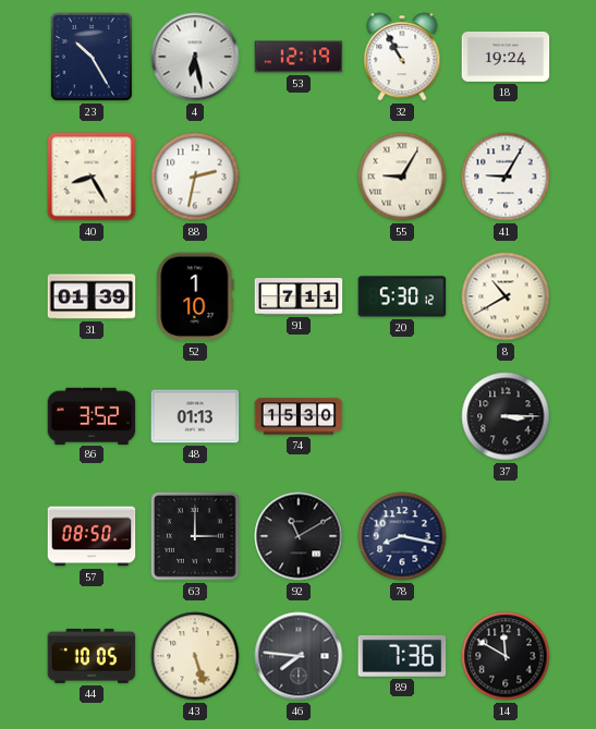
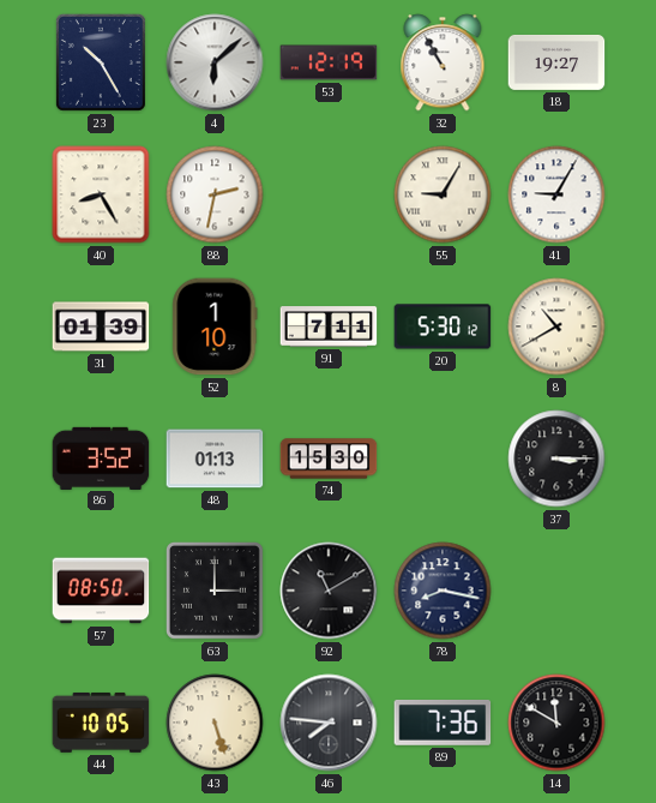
4: 6:28 -> 6:08
18: 19:24 -> 19:27
